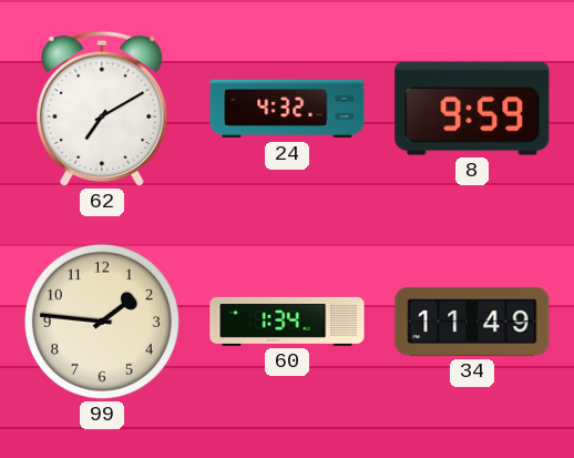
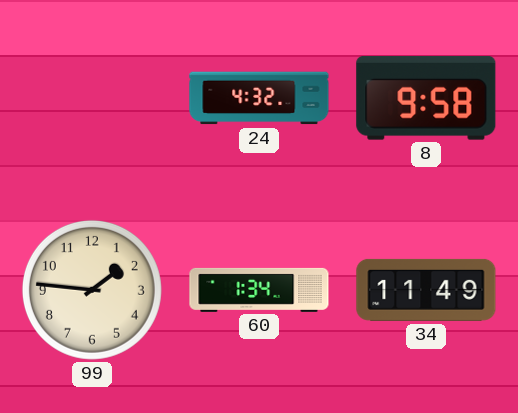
62: 7:10 -> none
8: 9:59 -> 9:58
